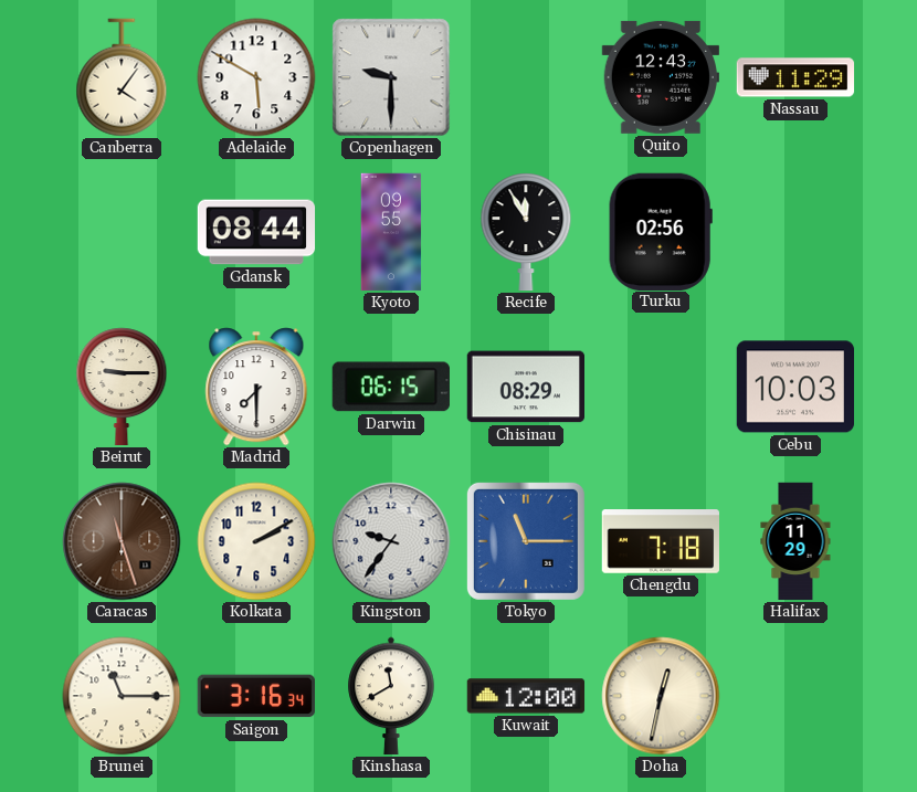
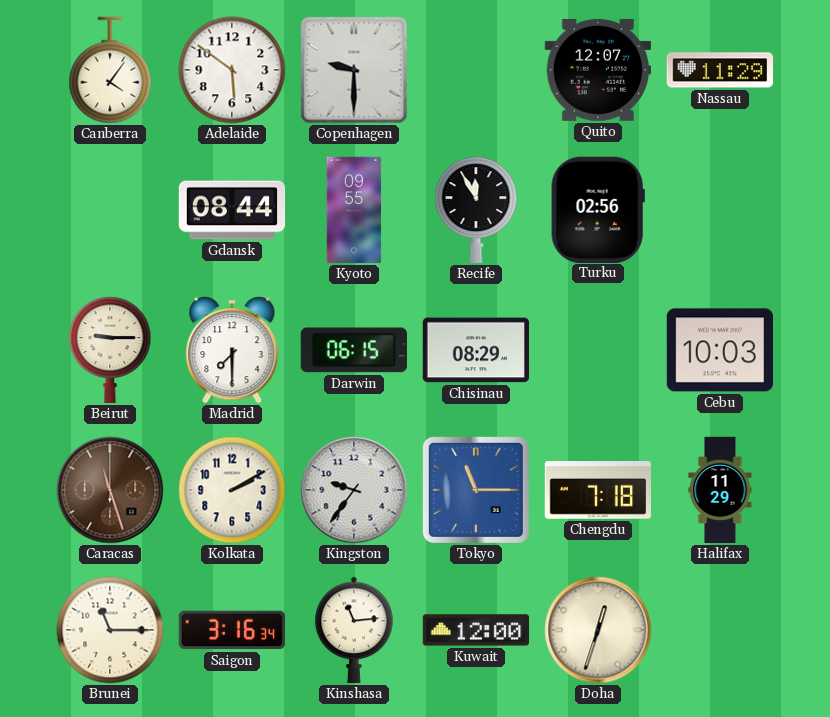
Adelaide: 5:50 -> 5:51
Quito: 12:43 -> 12:07
Kinshasa: 11:40 -> 11:14
Doha: 12:32 -> 12:33
